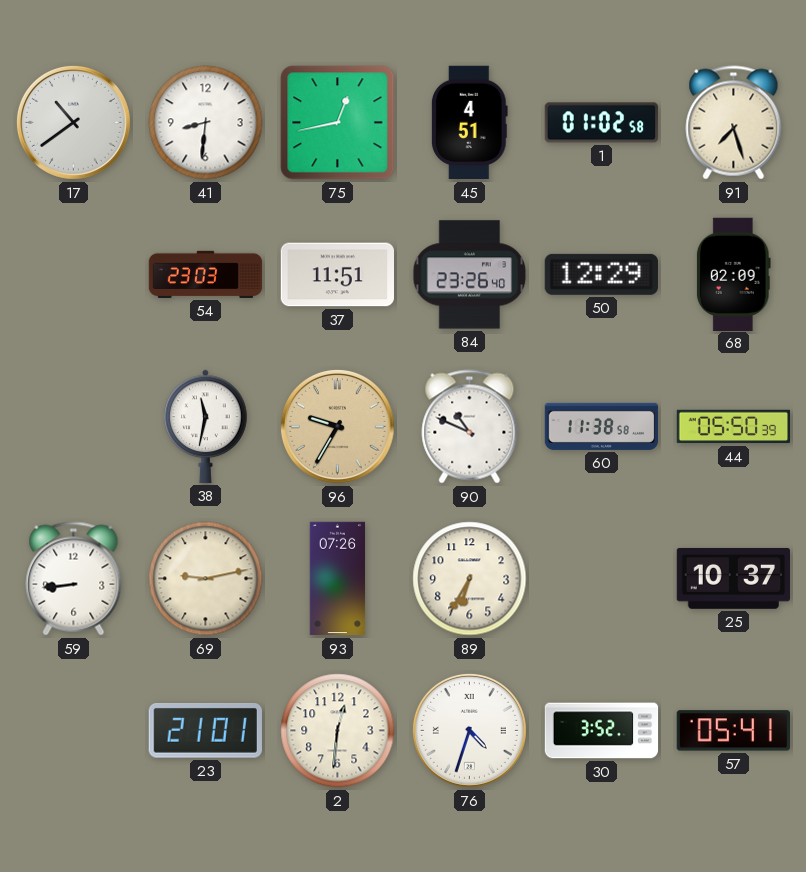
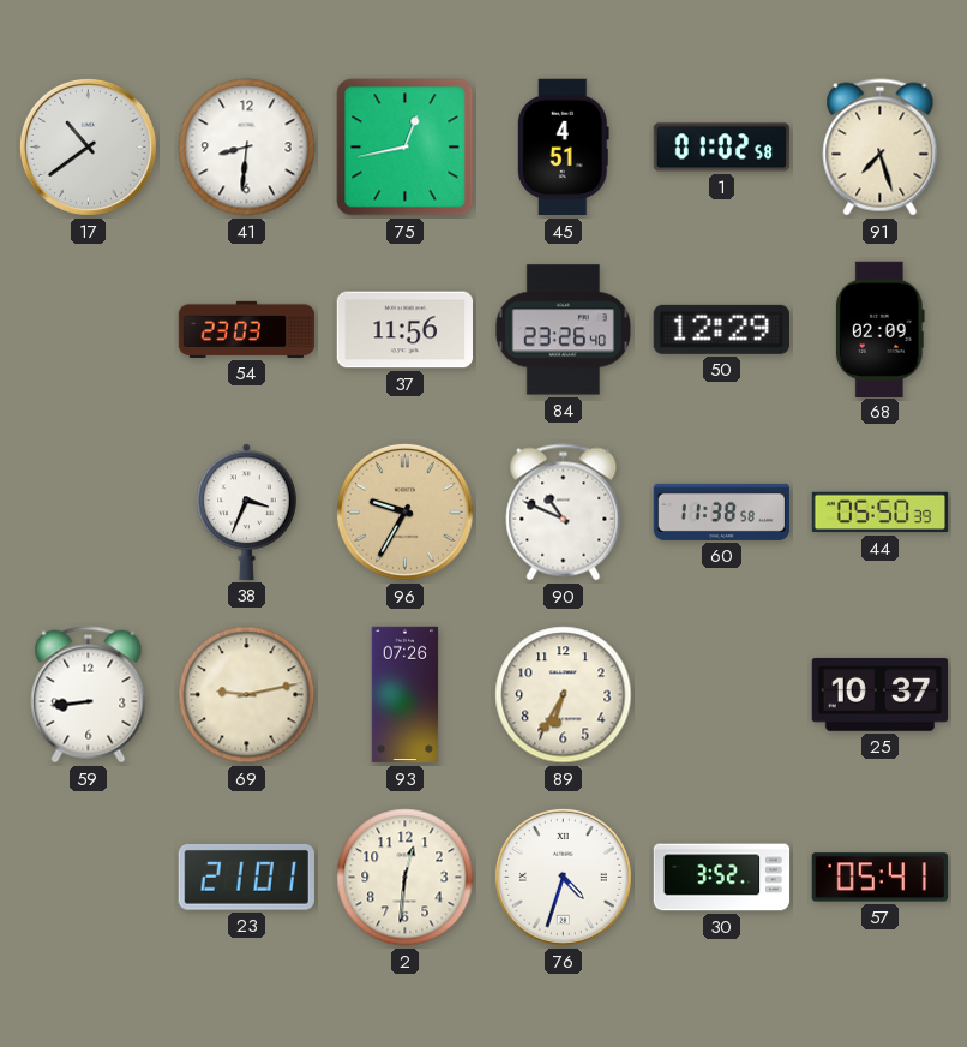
37: 11:51 -> 11:56
38: 11:32 -> 3:34
